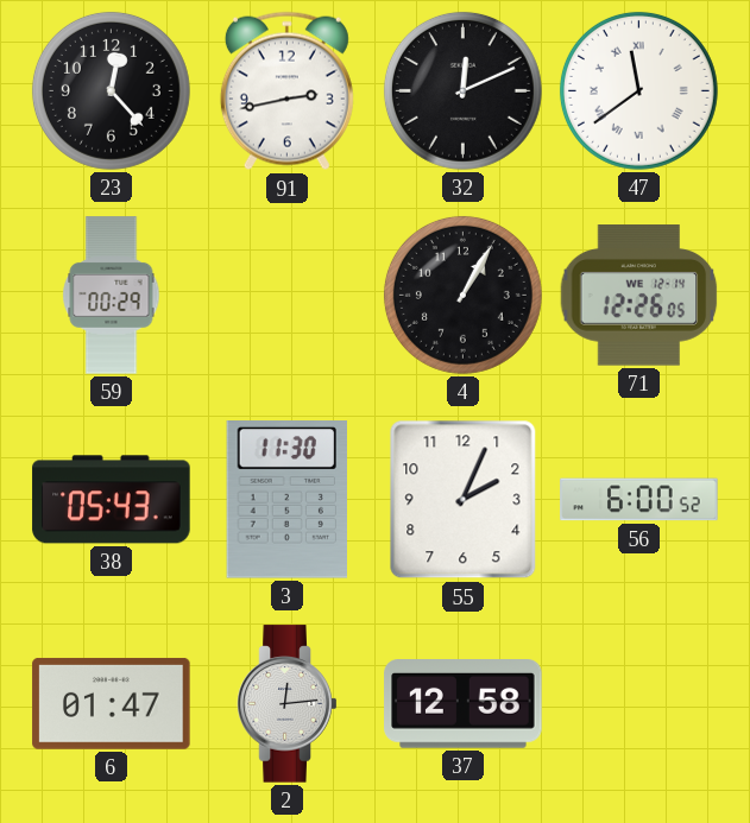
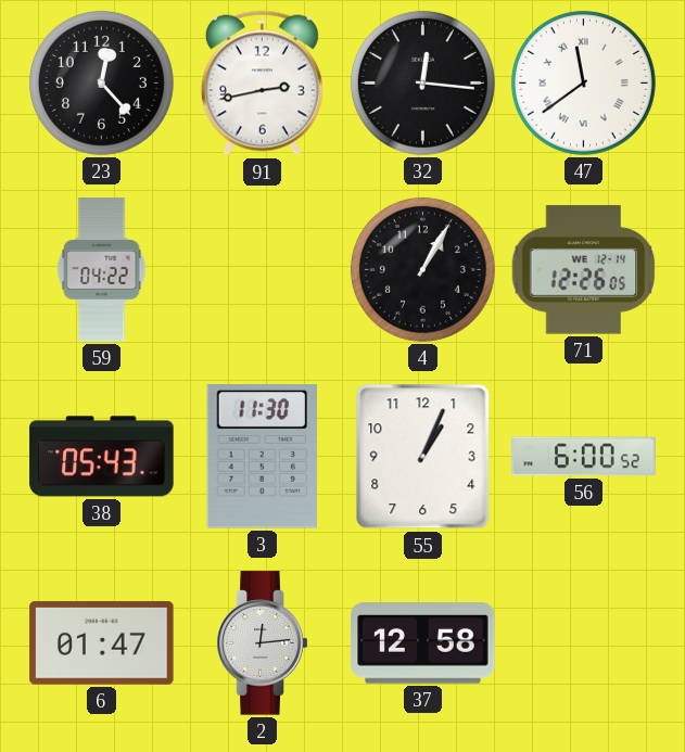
32: 12:11 -> 12:16
59: 00:29 -> 04:22
55: 2:04 -> 1:04
